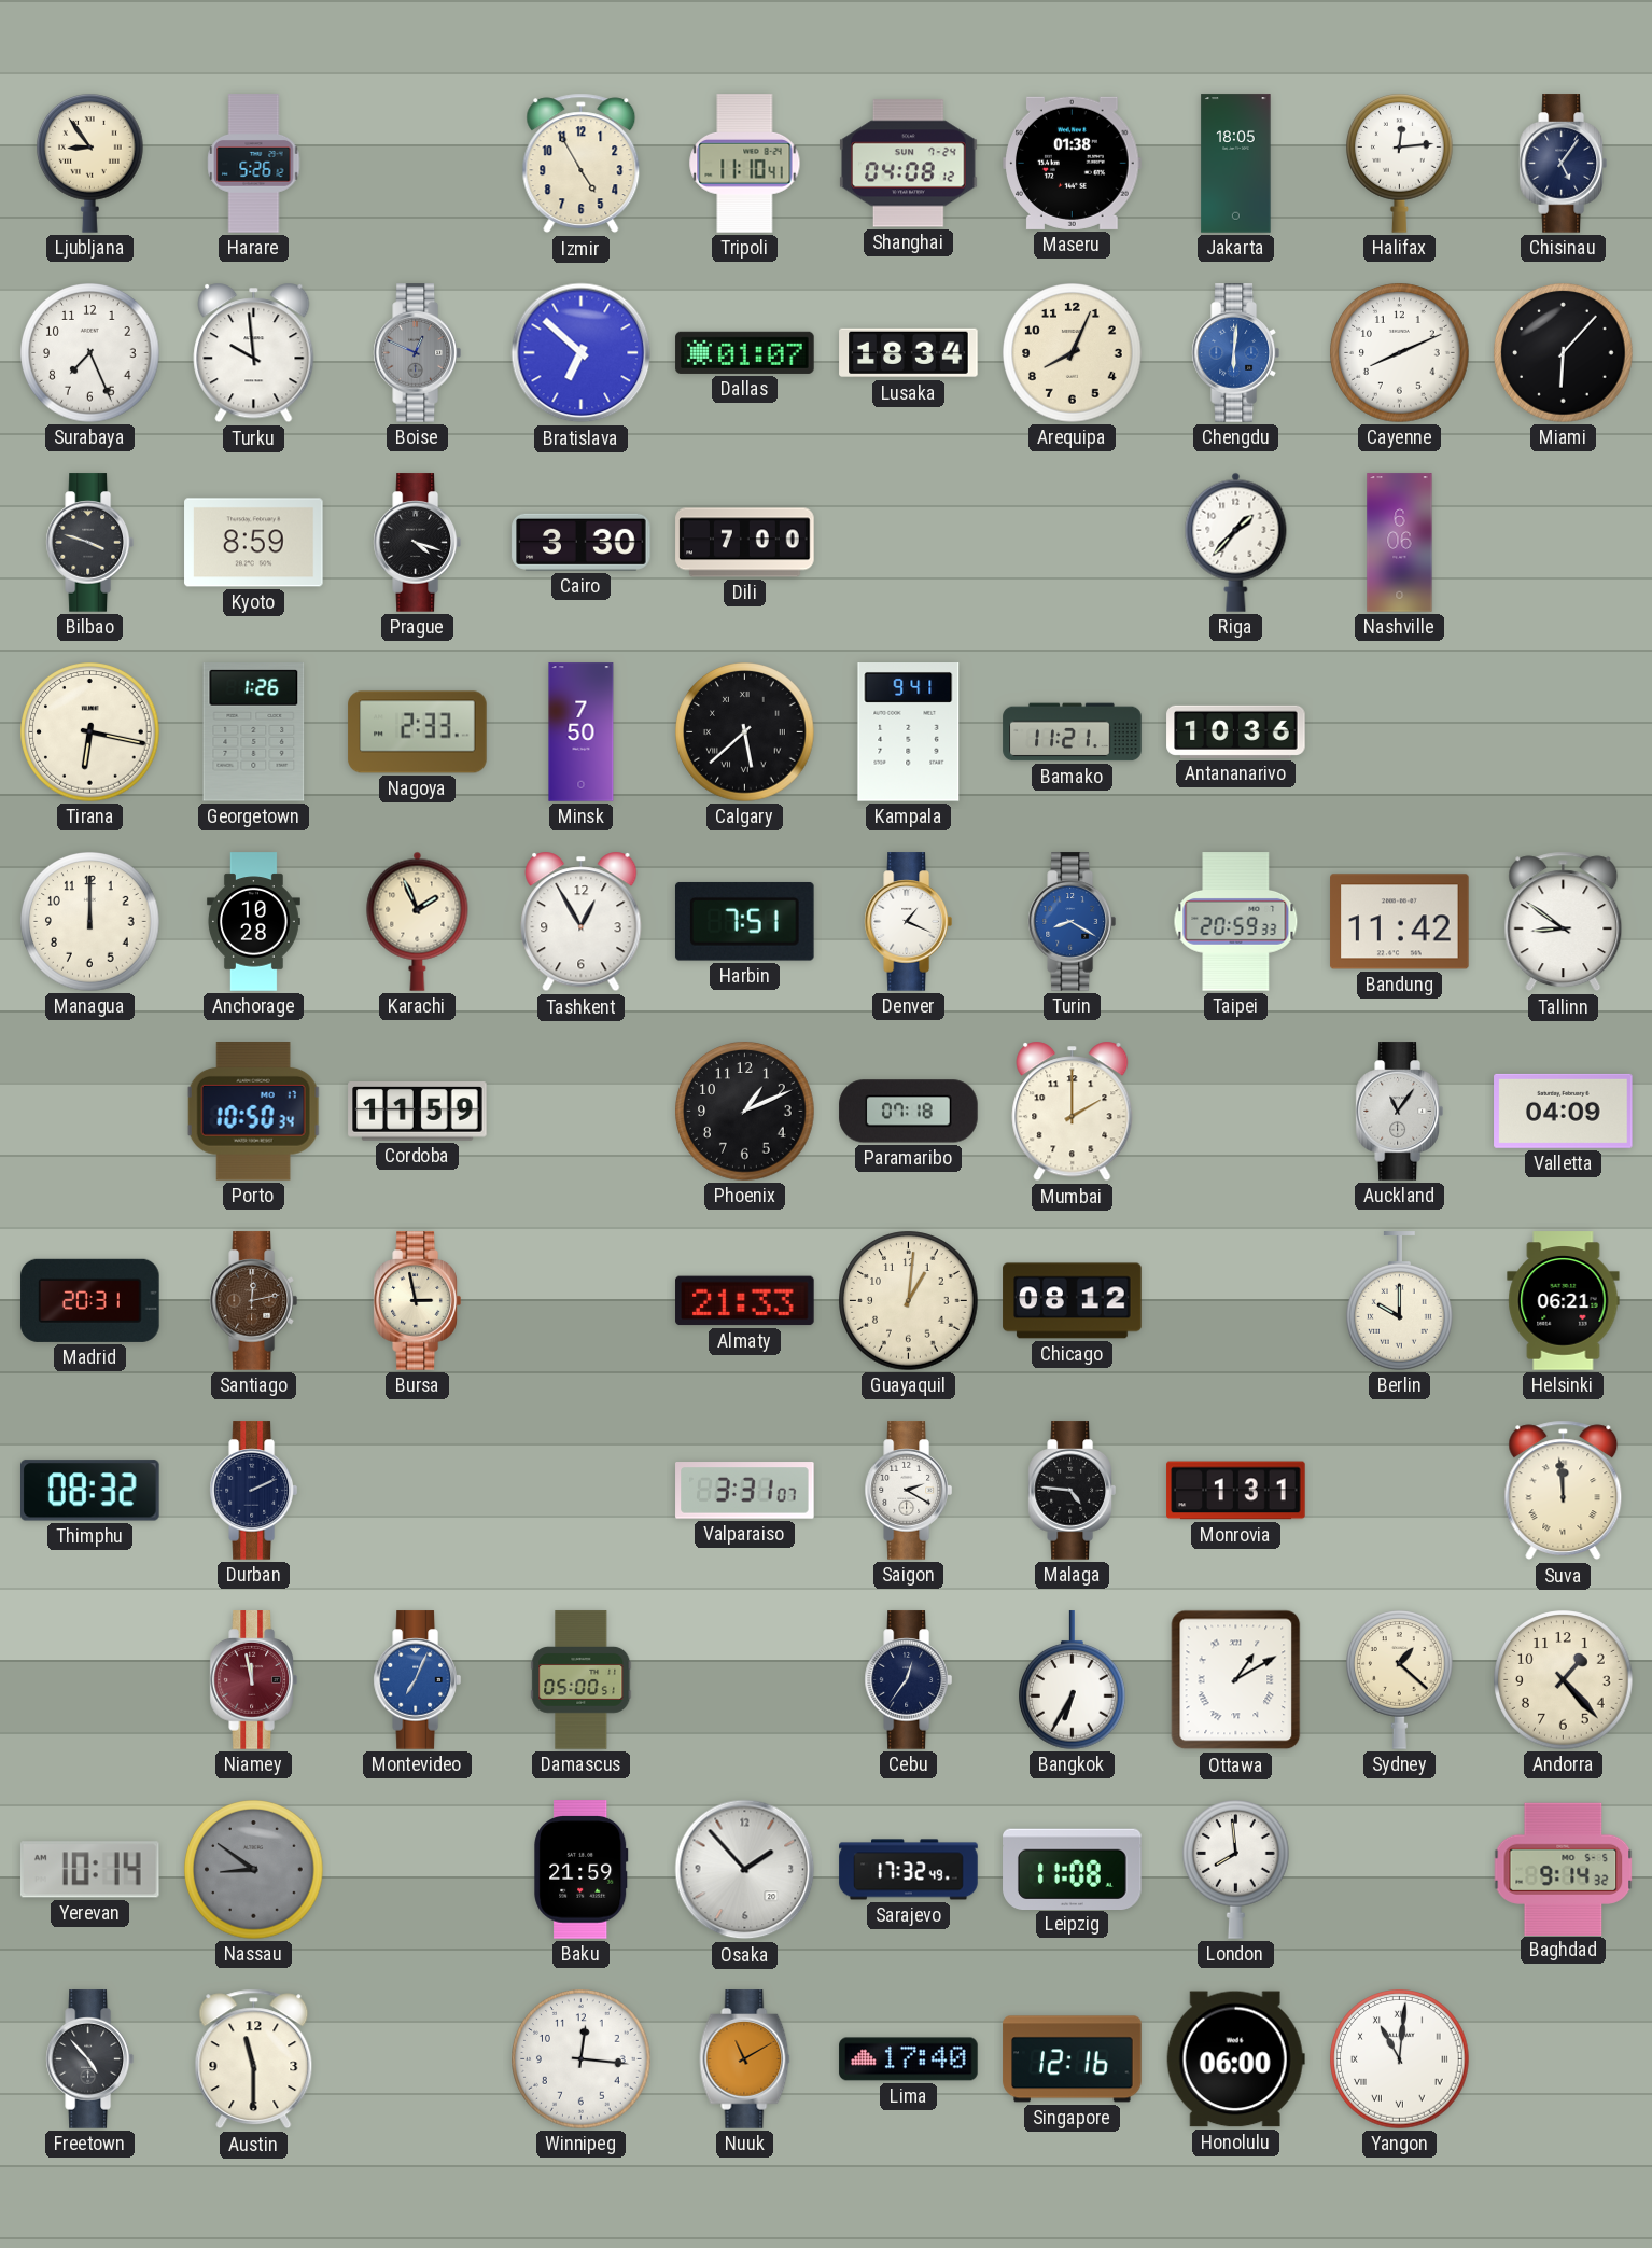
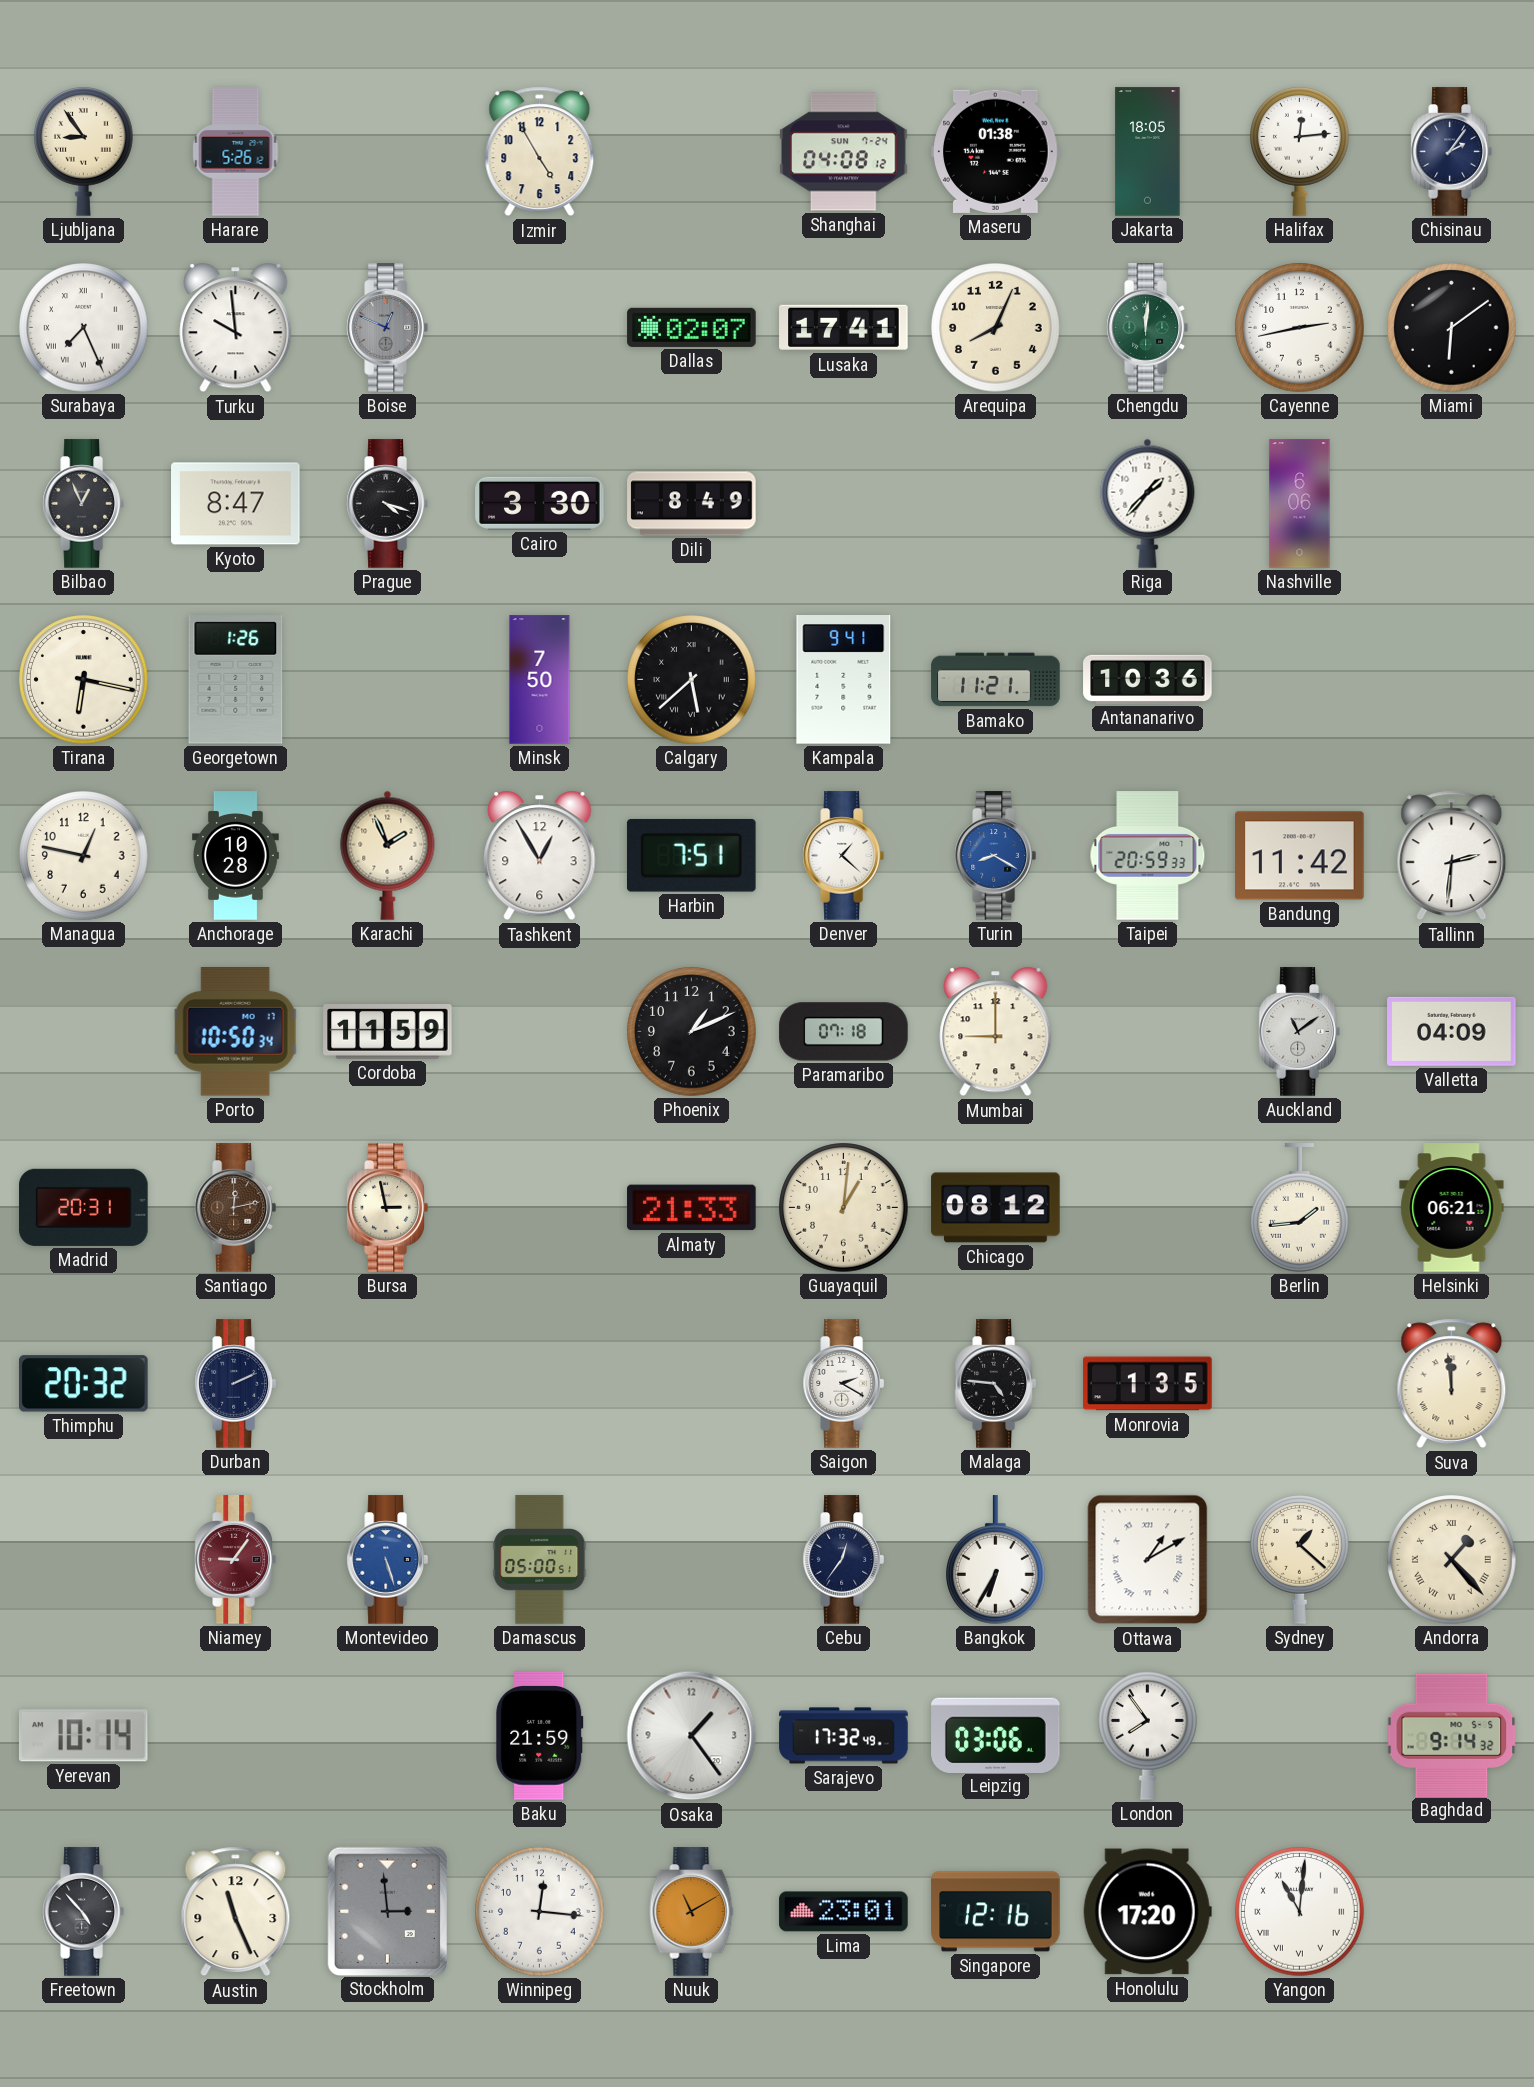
Tripoli: 11:10 -> none
Chisinau: 5:06 -> 2:06
Surabaya numerals: Arabic -> Roman
Bratislava: 6:52 -> none
Dallas: 01:07 -> 02:07
Lusaka: 18:34 -> 17:41
Chengdu: 6:01 -> 12:01
Chengdu dial: blue -> green
Cayenne: 8:11 -> 2:43
Miami: 6:07 -> 6:09
Bilbao: 3:48 -> 12:56
Kyoto: 8:59 -> 8:47
Dili: 7:00 -> 8:49
Nagoya: 2:33 -> none
Managua: 12:00 -> 12:47
Denver: 1:19 -> 1:22
Tallinn: 8:51 -> 2:31
Mumbai: 2:00 -> 9:00
Auckland: 11:06 -> 11:09
Berlin: 10:00 -> 1:44
Thimphu: 08:32 -> 20:32
Valparaiso: 3:31 -> none
Monrovia: 1:31 -> 1:35
Niamey: 11:58 -> 9:06
Montevideo: 7:04 -> 5:27
Andorra numerals: Arabic -> Roman
Nassau: 8:51 -> none
Osaka: 1:53 -> 1:24
Leipzig: 11:08 -> 03:06
London: 7:59 -> 7:54
Austin: 11:30 -> 11:26
Stockholm: none -> 2:59
Lima: 17:40 -> 23:01
Honolulu: 06:00 -> 17:20
